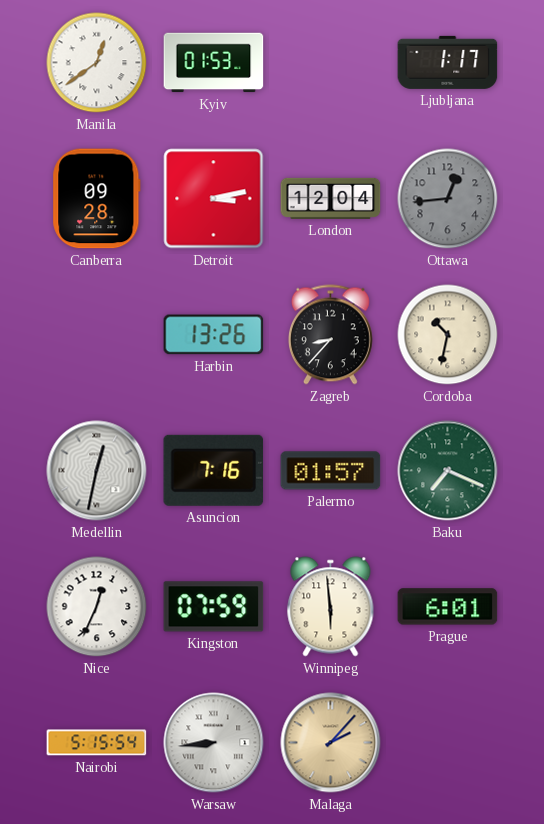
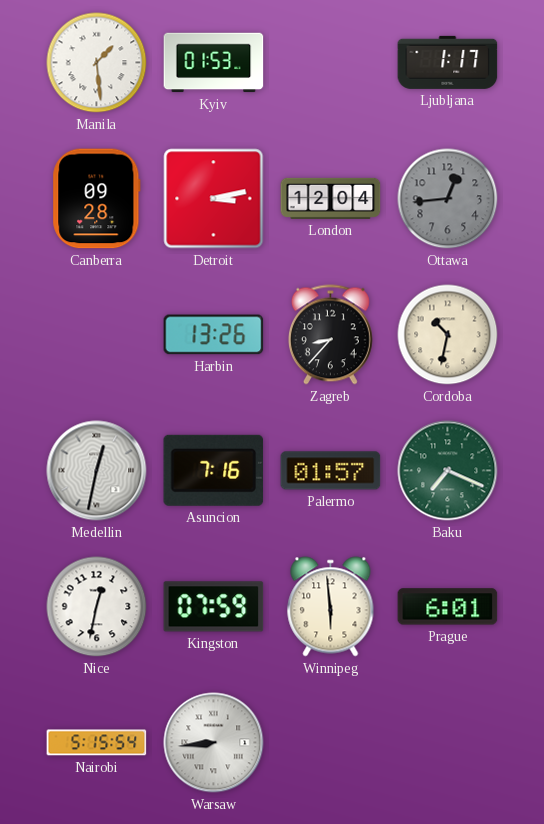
Manila: 12:39 -> 1:29
Nice: 12:34 -> 12:32
Malaga: 2:07 -> none
